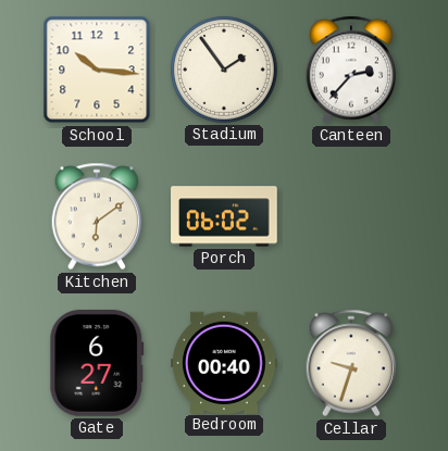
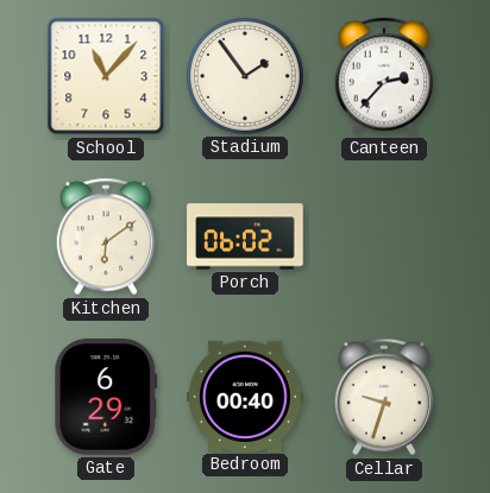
School: 10:16 -> 11:07
Gate: 6:27 -> 6:29
